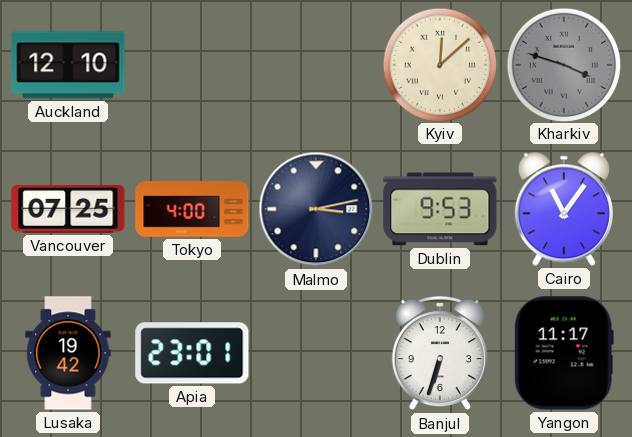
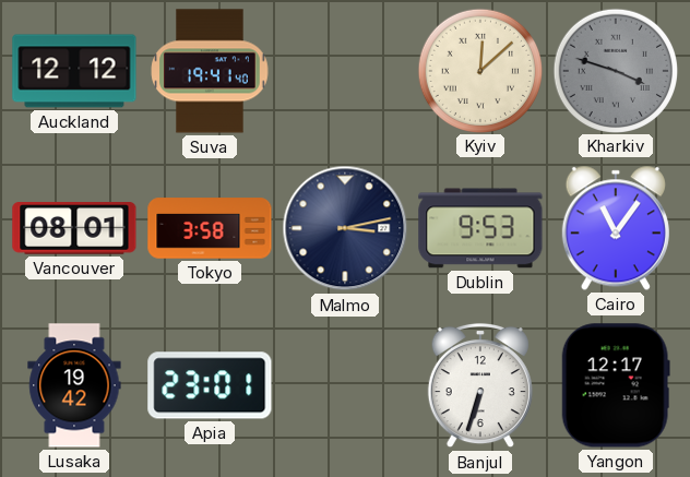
Auckland: 12:10 -> 12:12
Suva: none -> 19:41
Vancouver: 07:25 -> 08:01
Tokyo: 4:00 -> 3:58
Yangon: 11:17 -> 12:17
